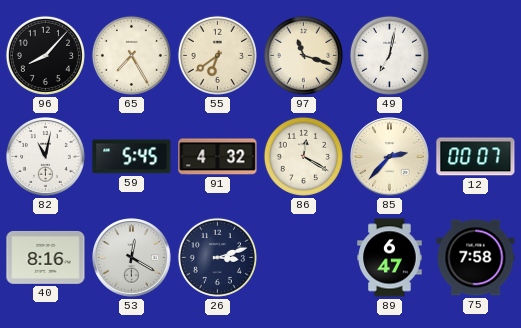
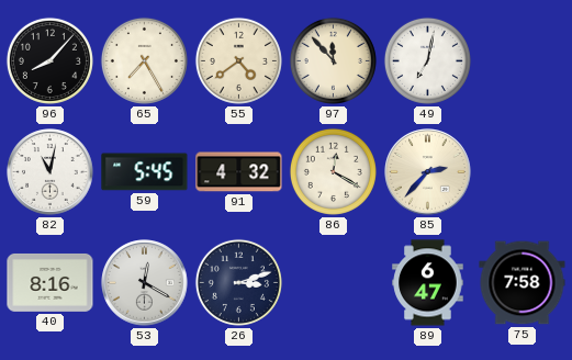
55: 6:39 -> 4:39
97: 11:18 -> 11:53
12: 00:07 -> none
